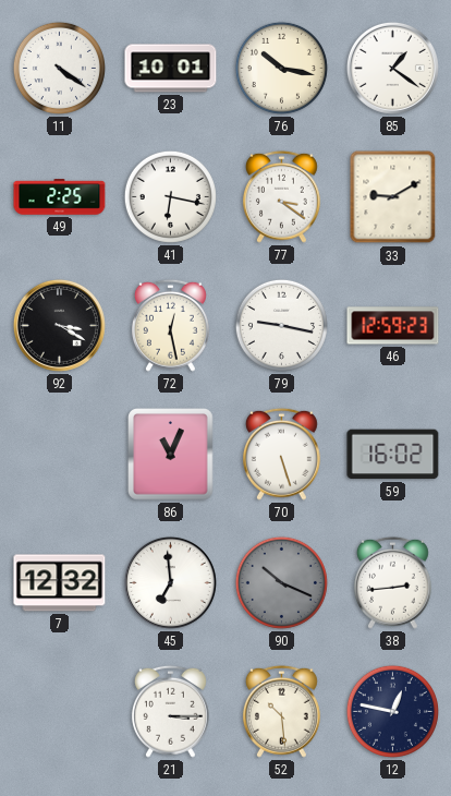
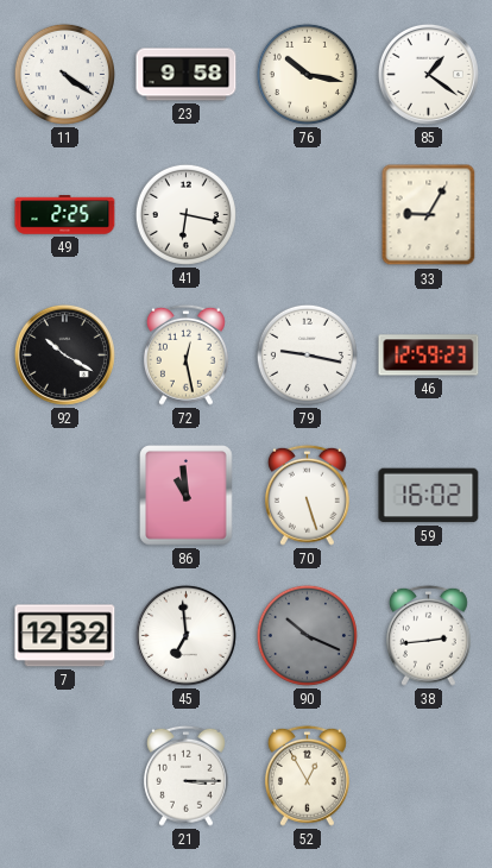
23: 10:01 -> 9:58
77: 3:21 -> none
33: 9:10 -> 9:05
92: 3:20 -> 10:20
86: 11:04 -> 10:59
52: 10:29 -> 12:55
12: 12:47 -> none
